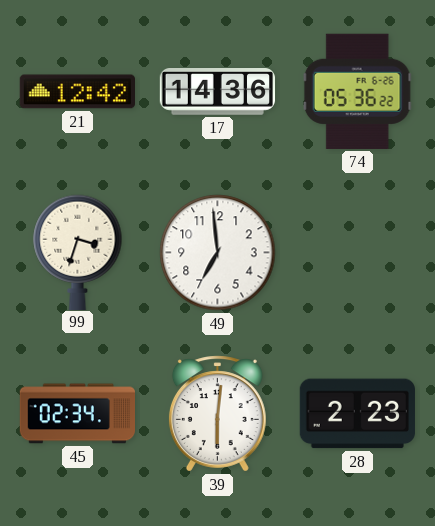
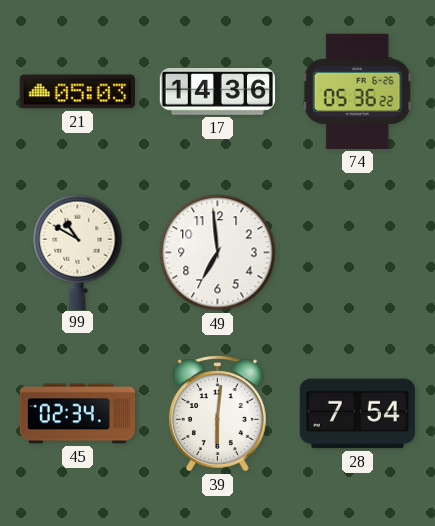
21: 12:42 -> 05:03
99: 3:33 -> 10:50
28: 2:23 -> 7:54
